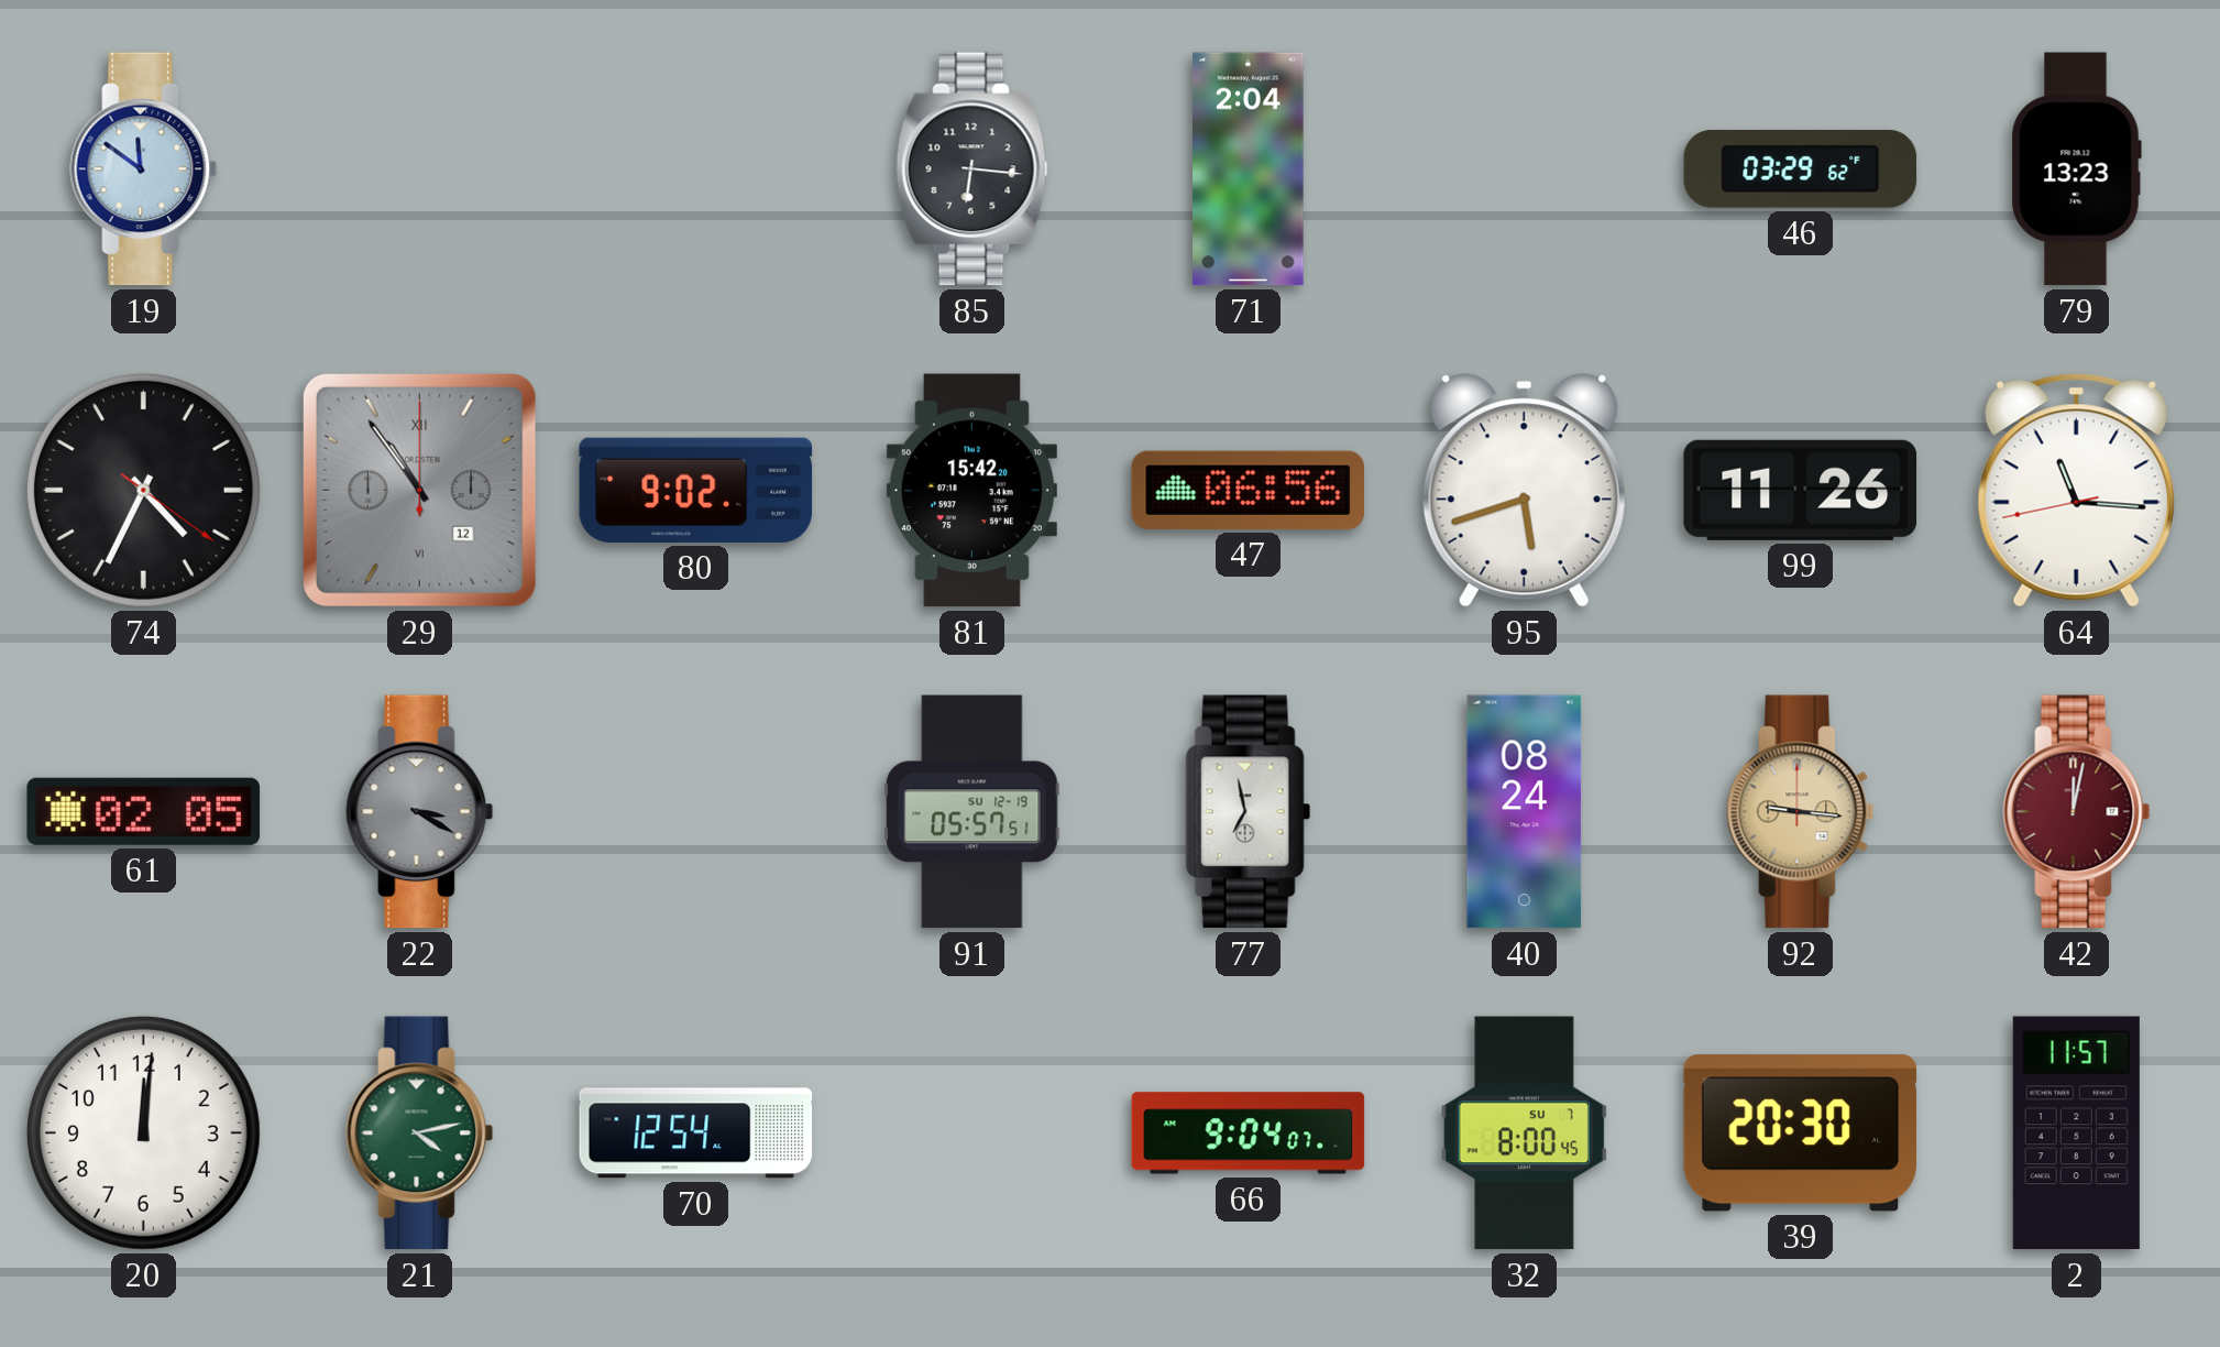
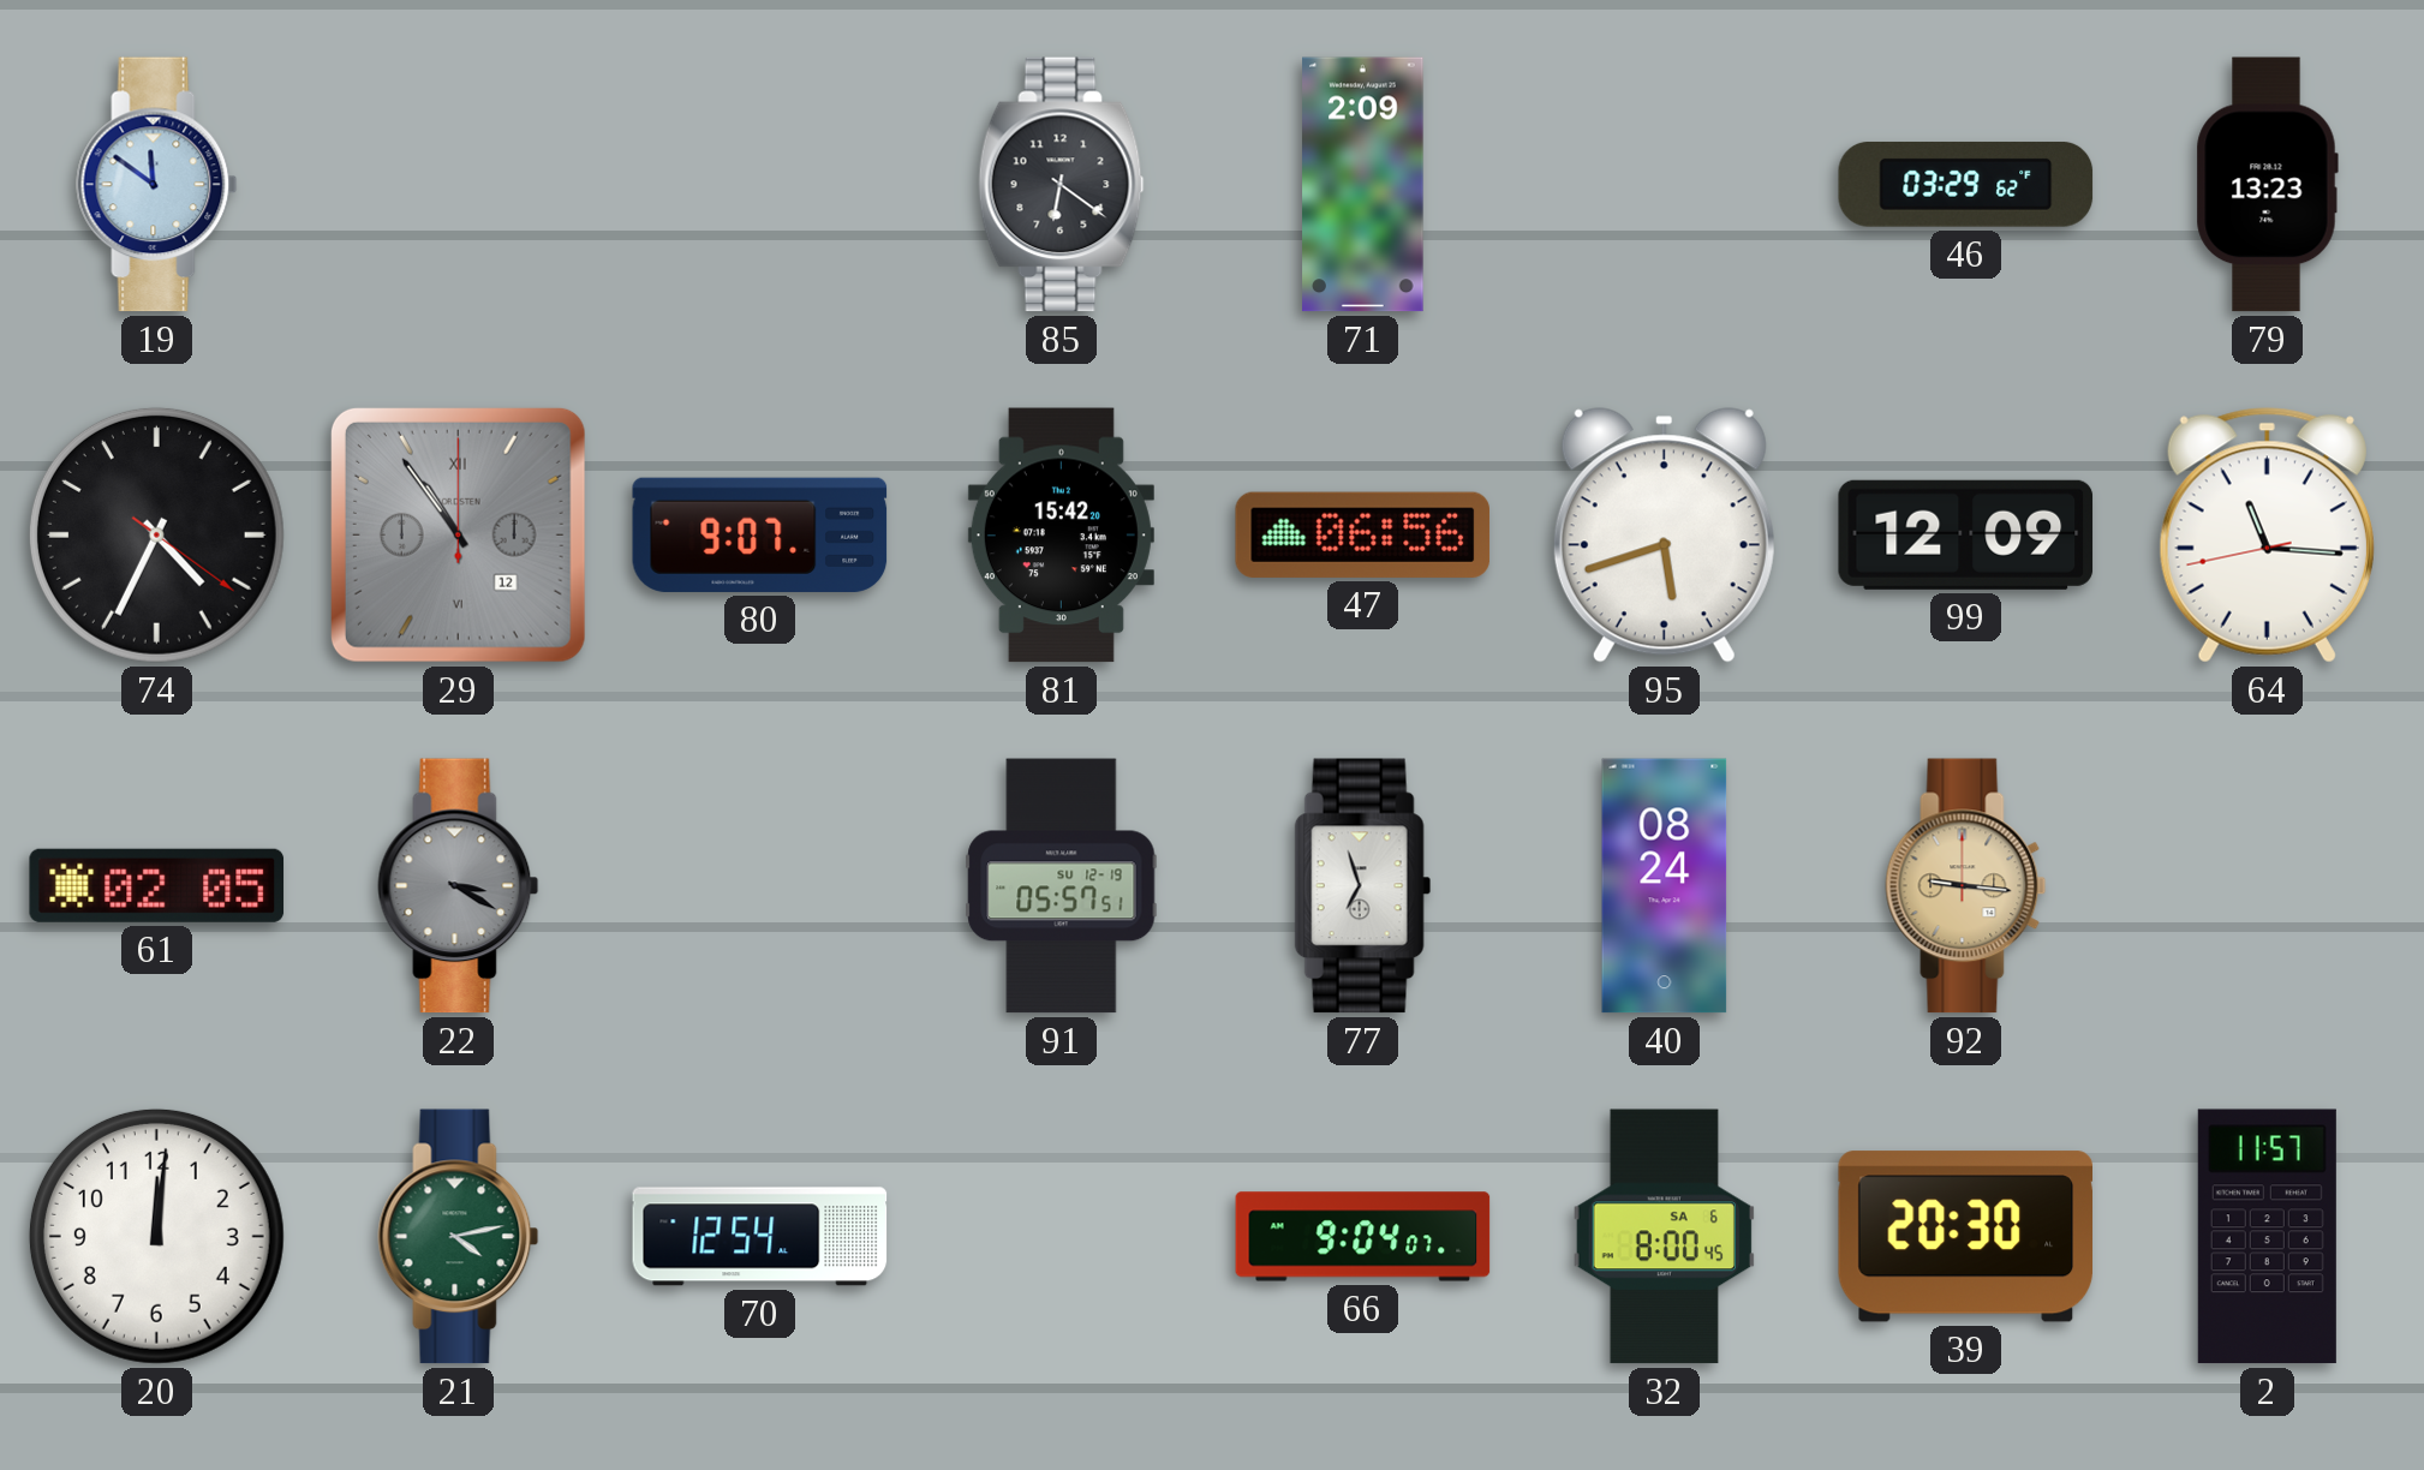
85: 6:16 -> 6:21
71: 2:04 -> 2:09
80: 9:02 -> 9:07
99: 11:26 -> 12:09
77: 6:58 -> 6:57
42: 12:02 -> none
32 date: SU 7 -> SA 6
